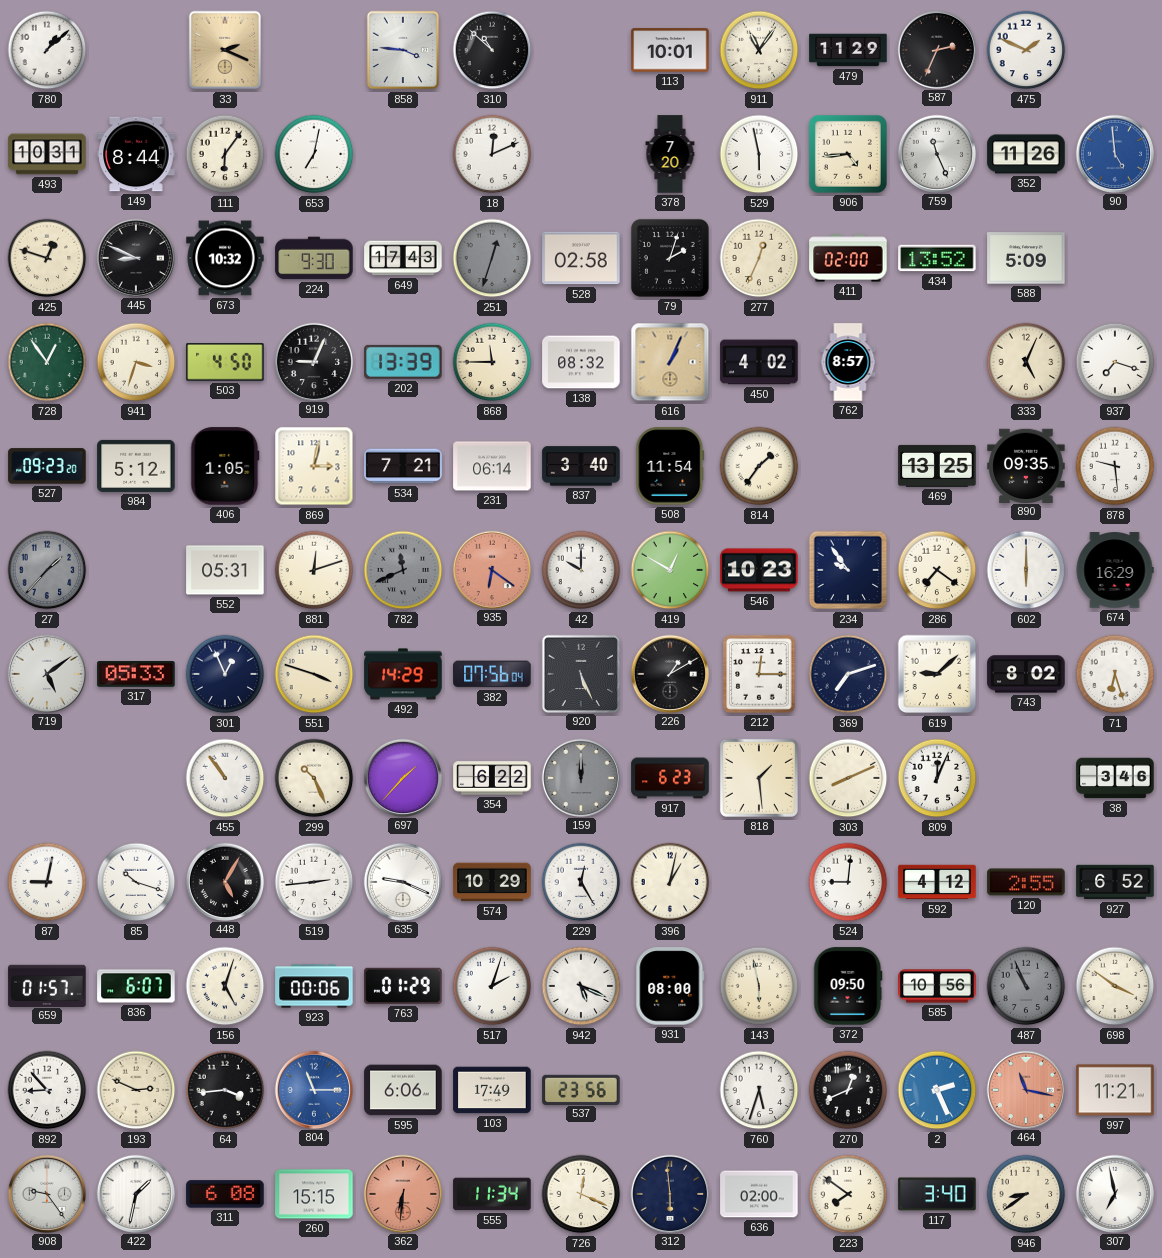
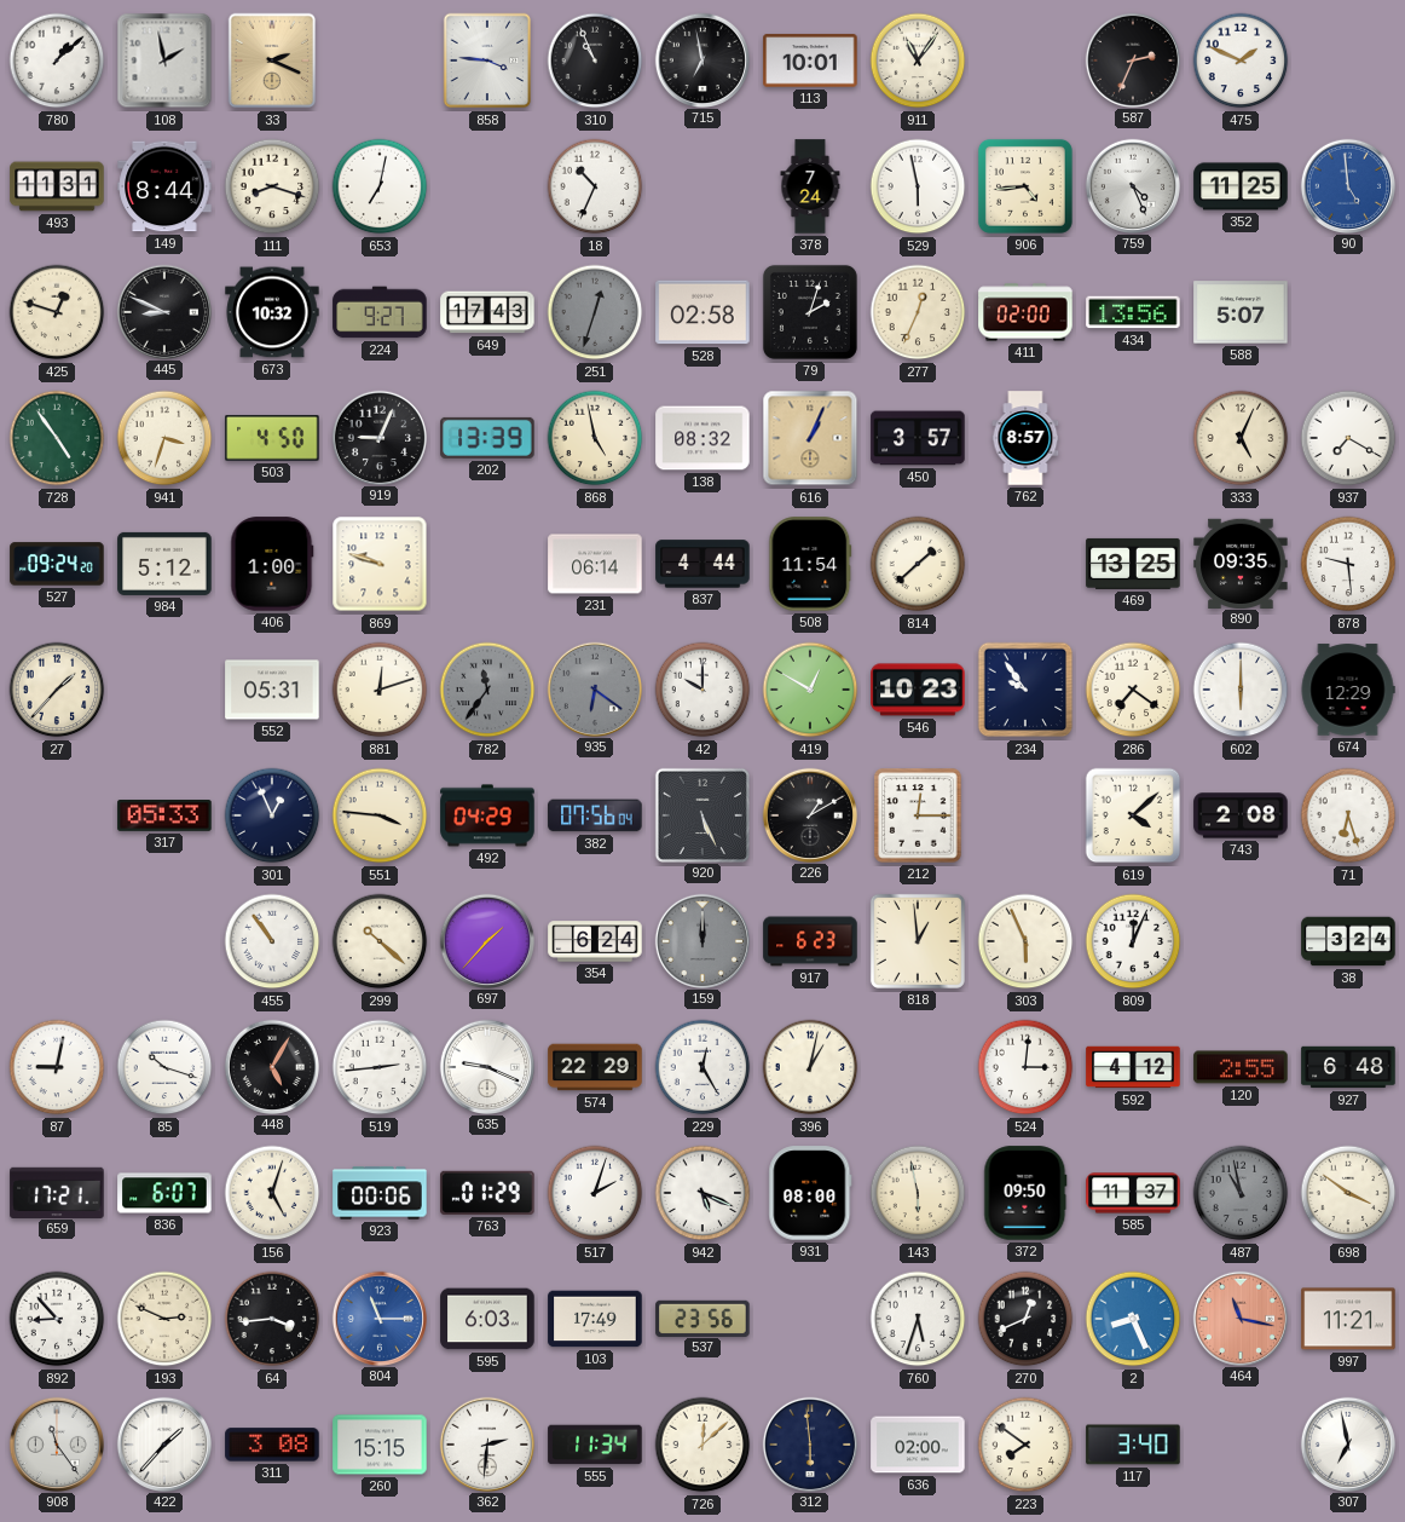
108: none -> 1:58
310: 10:52 -> 10:56
715: none -> 6:58
479: 11:29 -> none
493: 10:31 -> 11:31
111: 6:06 -> 8:18
18: 12:11 -> 10:34
378: 7:20 -> 7:24
759: 11:26 -> 4:26
352: 11:26 -> 11:25
224: 9:30 -> 9:27
434: 13:52 -> 13:56
588: 5:09 -> 5:07
728: 12:54 -> 4:54
868: 11:45 -> 4:58
450: 4:02 -> 3:57
937: 7:18 -> 7:20
527: 09:23 -> 09:24
406: 1:05 -> 1:00
869: 3:02 -> 9:48
534: 7:21 -> none
837: 3:40 -> 4:44
814: 1:36 -> 1:38
27 dial: grey -> cream
782: 11:41 -> 11:36
935 dial: salmon -> grey
674: 16:29 -> 12:29
719: 5:09 -> none
551: 3:48 -> 3:46
492: 14:29 -> 04:29
369: 7:12 -> none
619: 9:08 -> 4:08
743: 8:02 -> 2:08
299: 10:26 -> 10:22
354: 6:22 -> 6:24
818: 1:29 -> 12:59
303: 8:11 -> 5:56
38: 3:46 -> 3:24
574: 10:29 -> 22:29
524: 9:01 -> 3:01
927: 6:52 -> 6:48
659: 01:57 -> 17:21
585: 10:56 -> 11:37
487: 10:56 -> 10:58
595: 6:06 -> 6:03
2: 2:26 -> 8:26
908: 9:24 -> 11:24
422: 1:32 -> 1:37
311: 6:08 -> 3:08
362: 6:31 -> 2:31
362 dial: salmon -> white
726: 12:19 -> 12:08
946: 8:39 -> none
